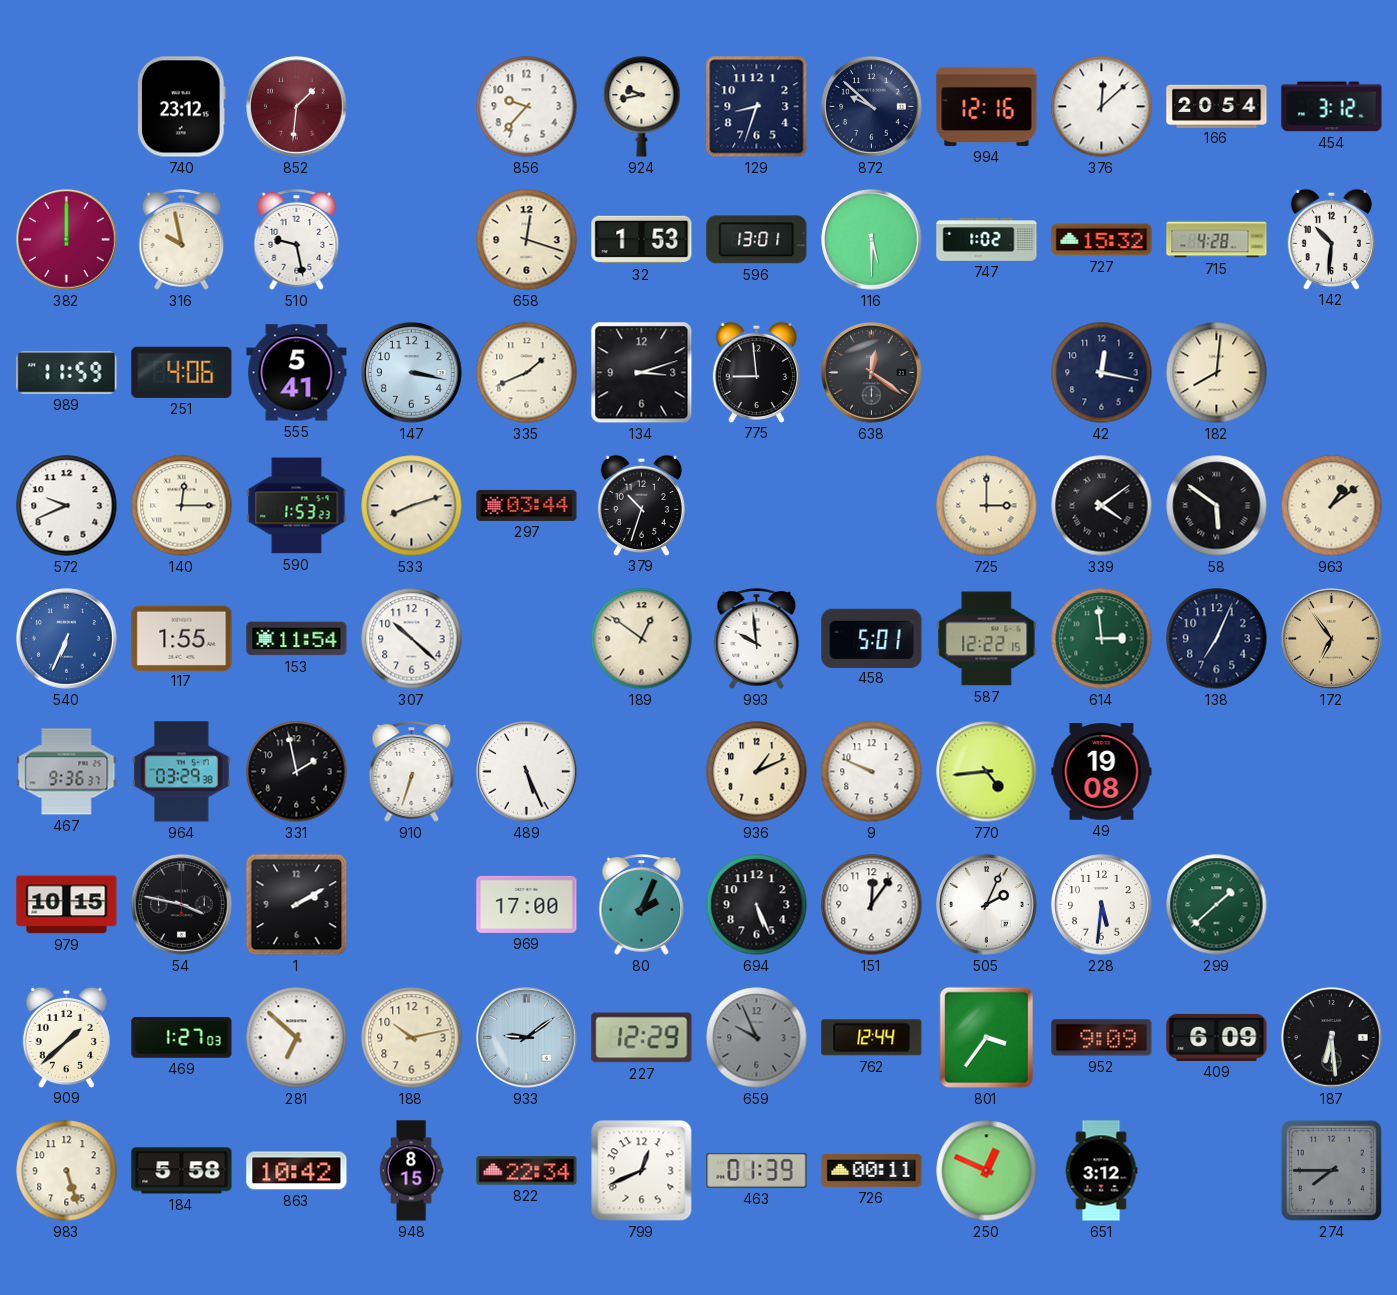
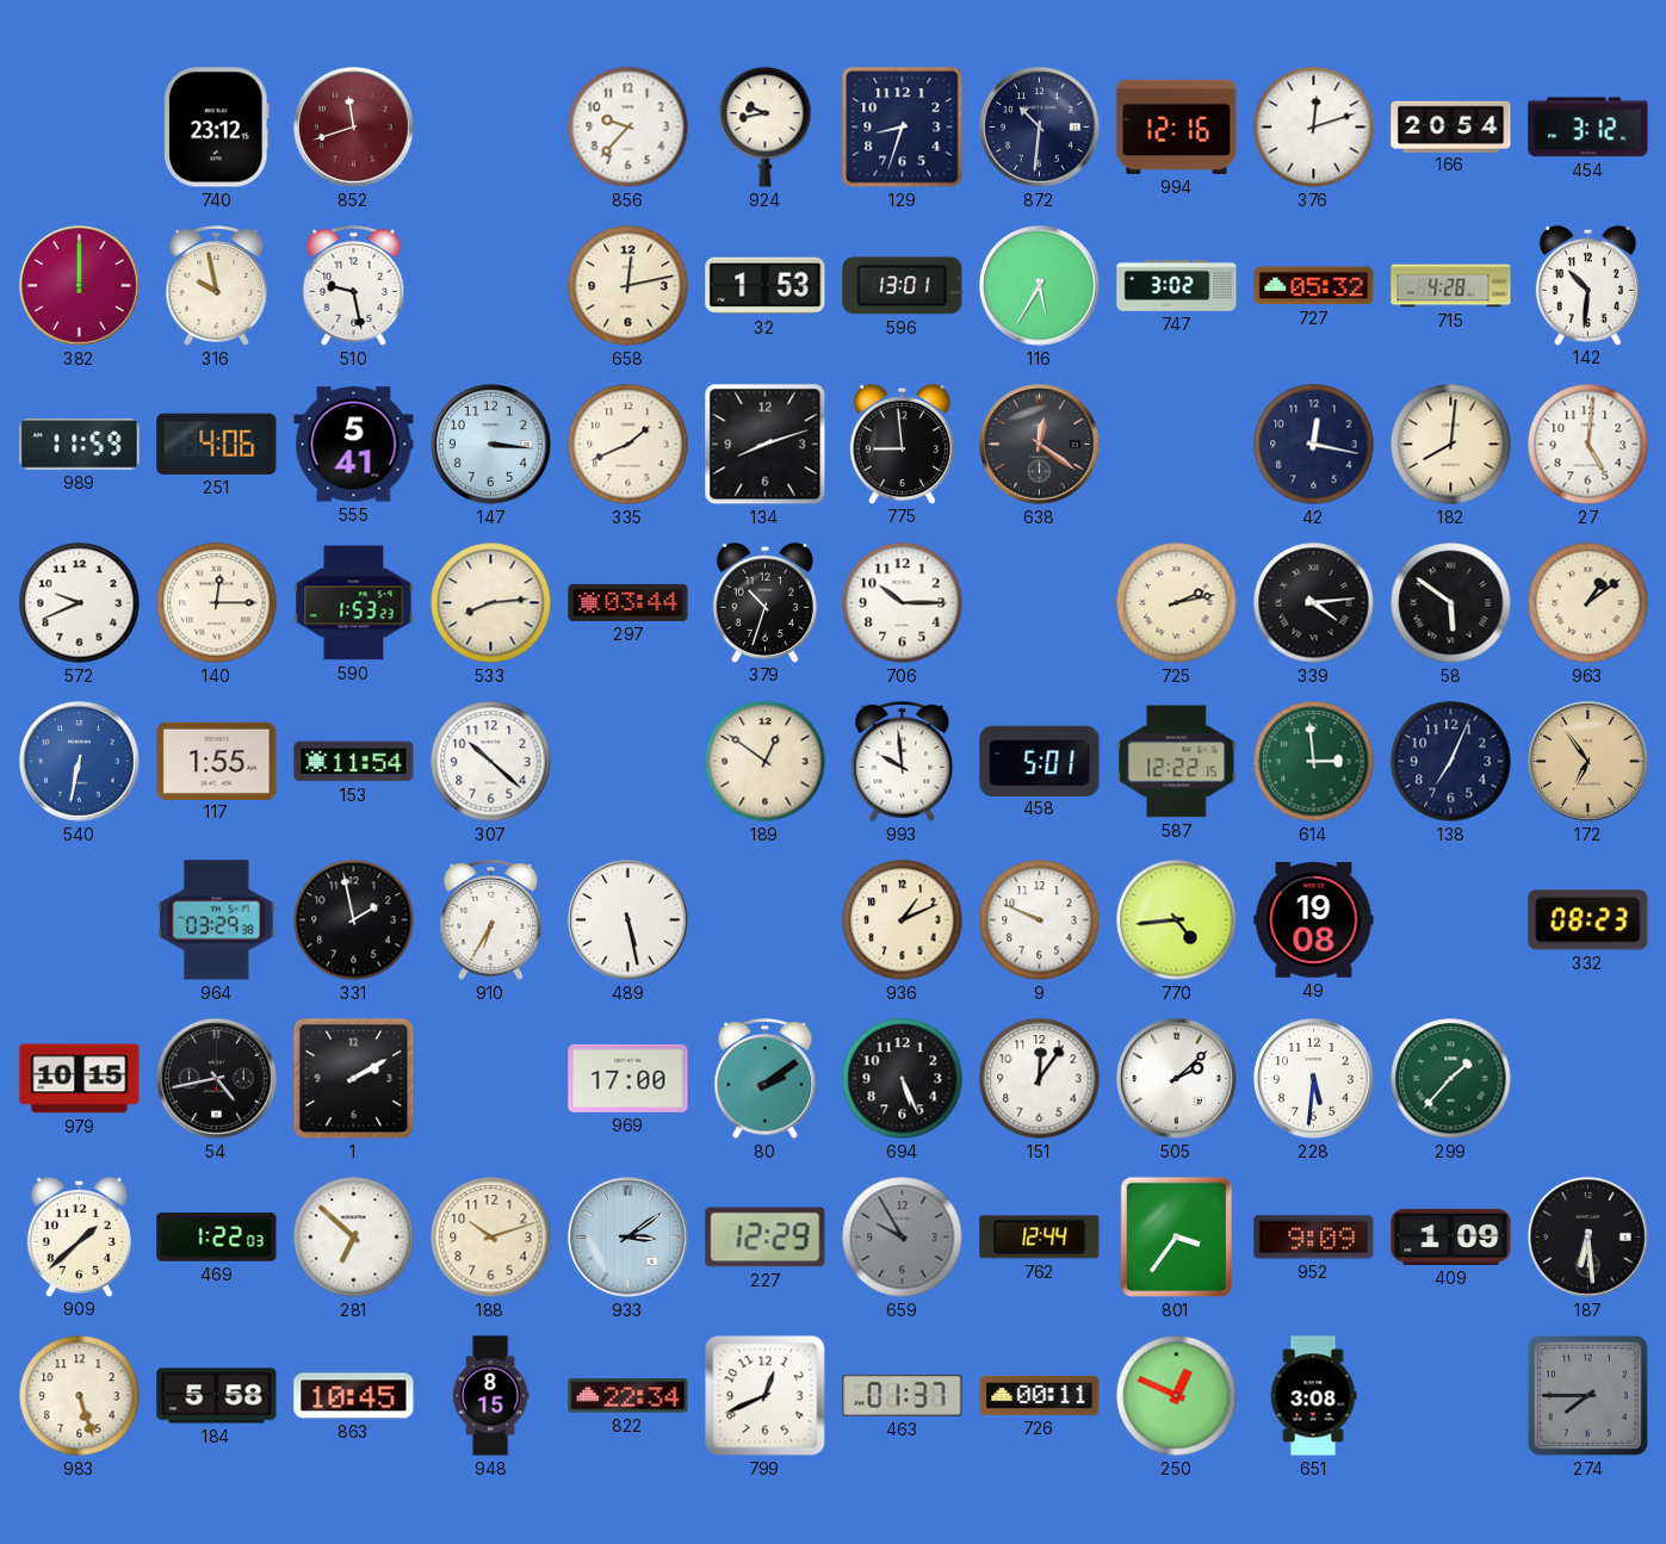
852: 1:31 -> 11:42
872: 9:52 -> 10:31
376: 12:08 -> 12:12
658: 12:18 -> 12:13
116: 5:30 -> 5:35
747: 1:02 -> 3:02
727: 15:32 -> 05:32
147: 3:17 -> 3:16
134: 3:12 -> 8:12
27: none -> 5:01
533: 8:12 -> 8:14
706: none -> 10:15
725: 3:00 -> 2:13
339: 4:09 -> 4:14
540: 6:34 -> 6:32
467: 9:36 -> none
910: 6:33 -> 6:35
489: 5:26 -> 5:28
332: none -> 08:23
54: 3:47 -> 4:43
80: 2:04 -> 2:09
505: 2:04 -> 2:08
299: 1:38 -> 1:37
469: 1:27 -> 1:22
188: 10:13 -> 10:12
933: 9:09 -> 3:09
659: 9:56 -> 9:55
409: 6:09 -> 1:09
863: 10:42 -> 10:45
463: 01:39 -> 01:37
651: 3:12 -> 3:08
